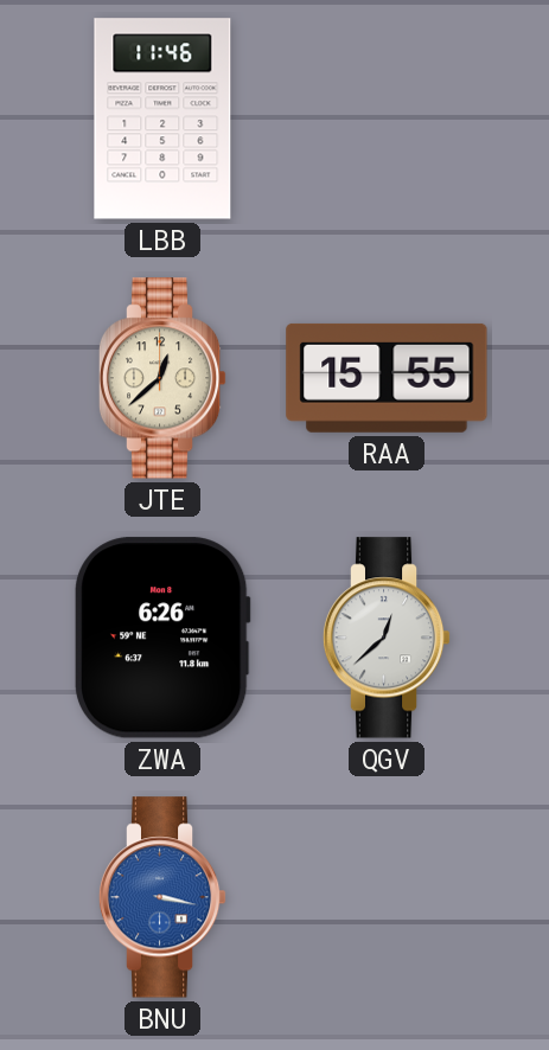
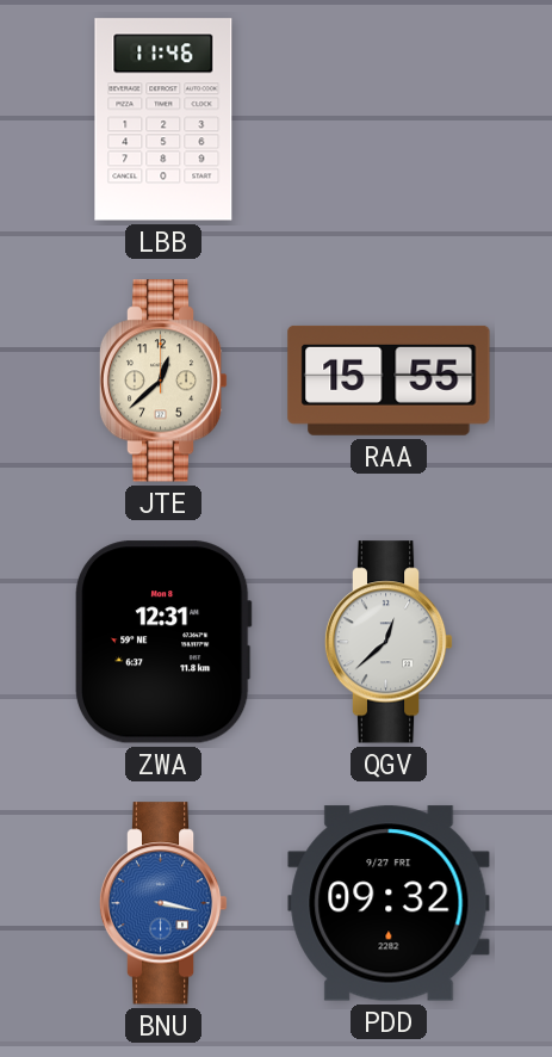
ZWA: 6:26 -> 12:31
PDD: none -> 09:32
